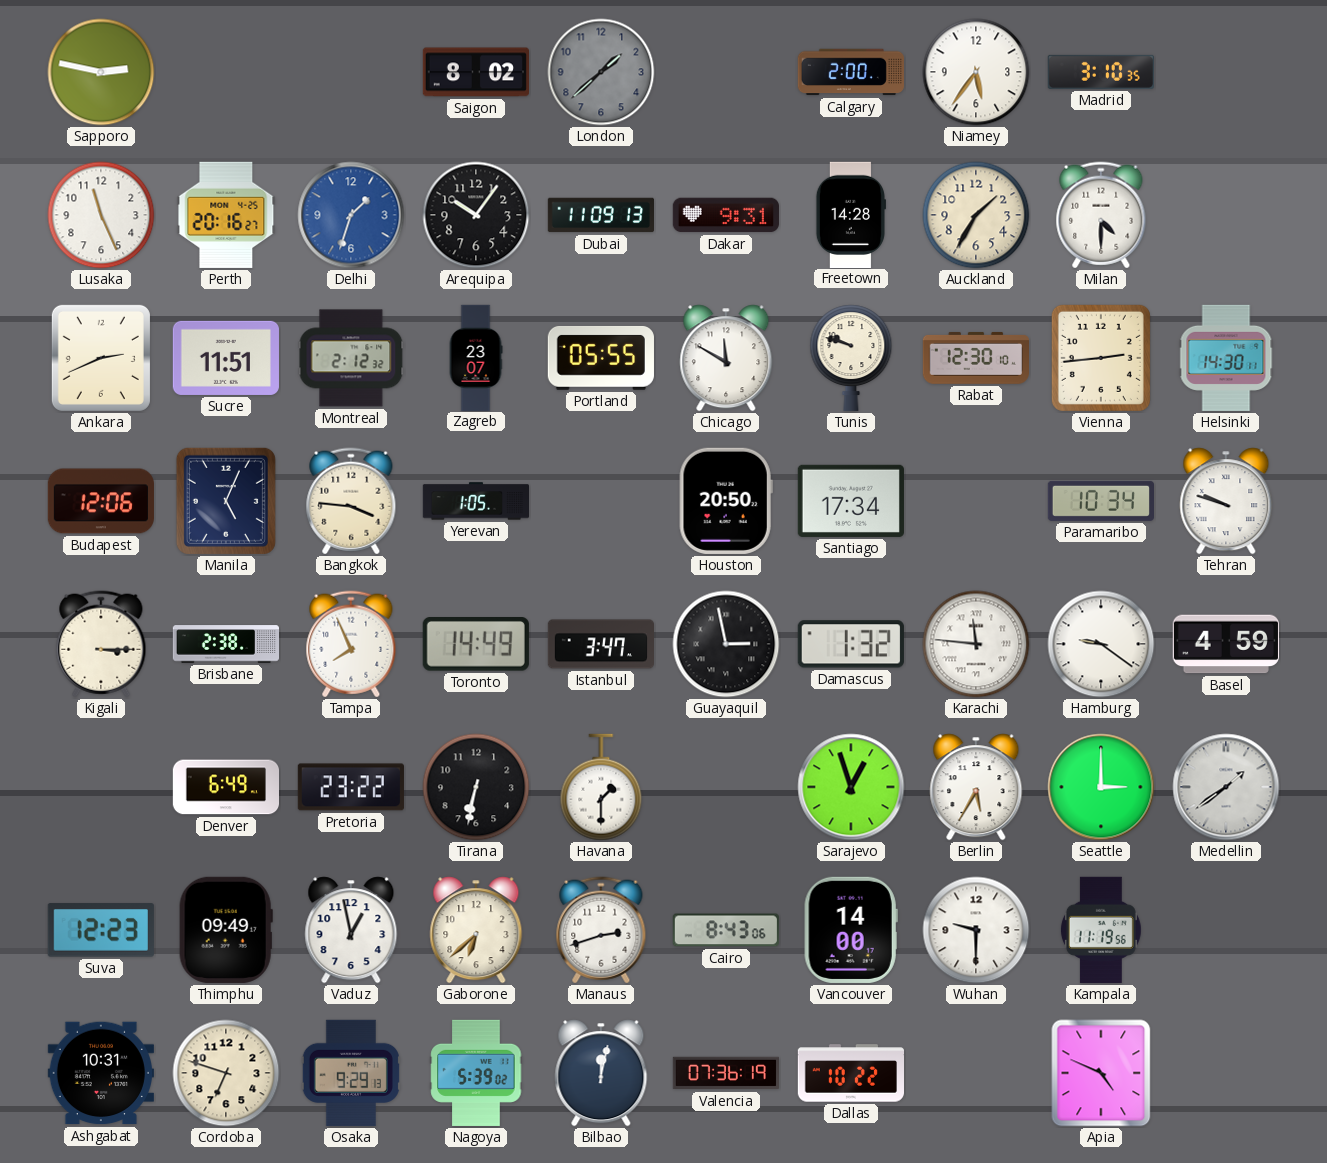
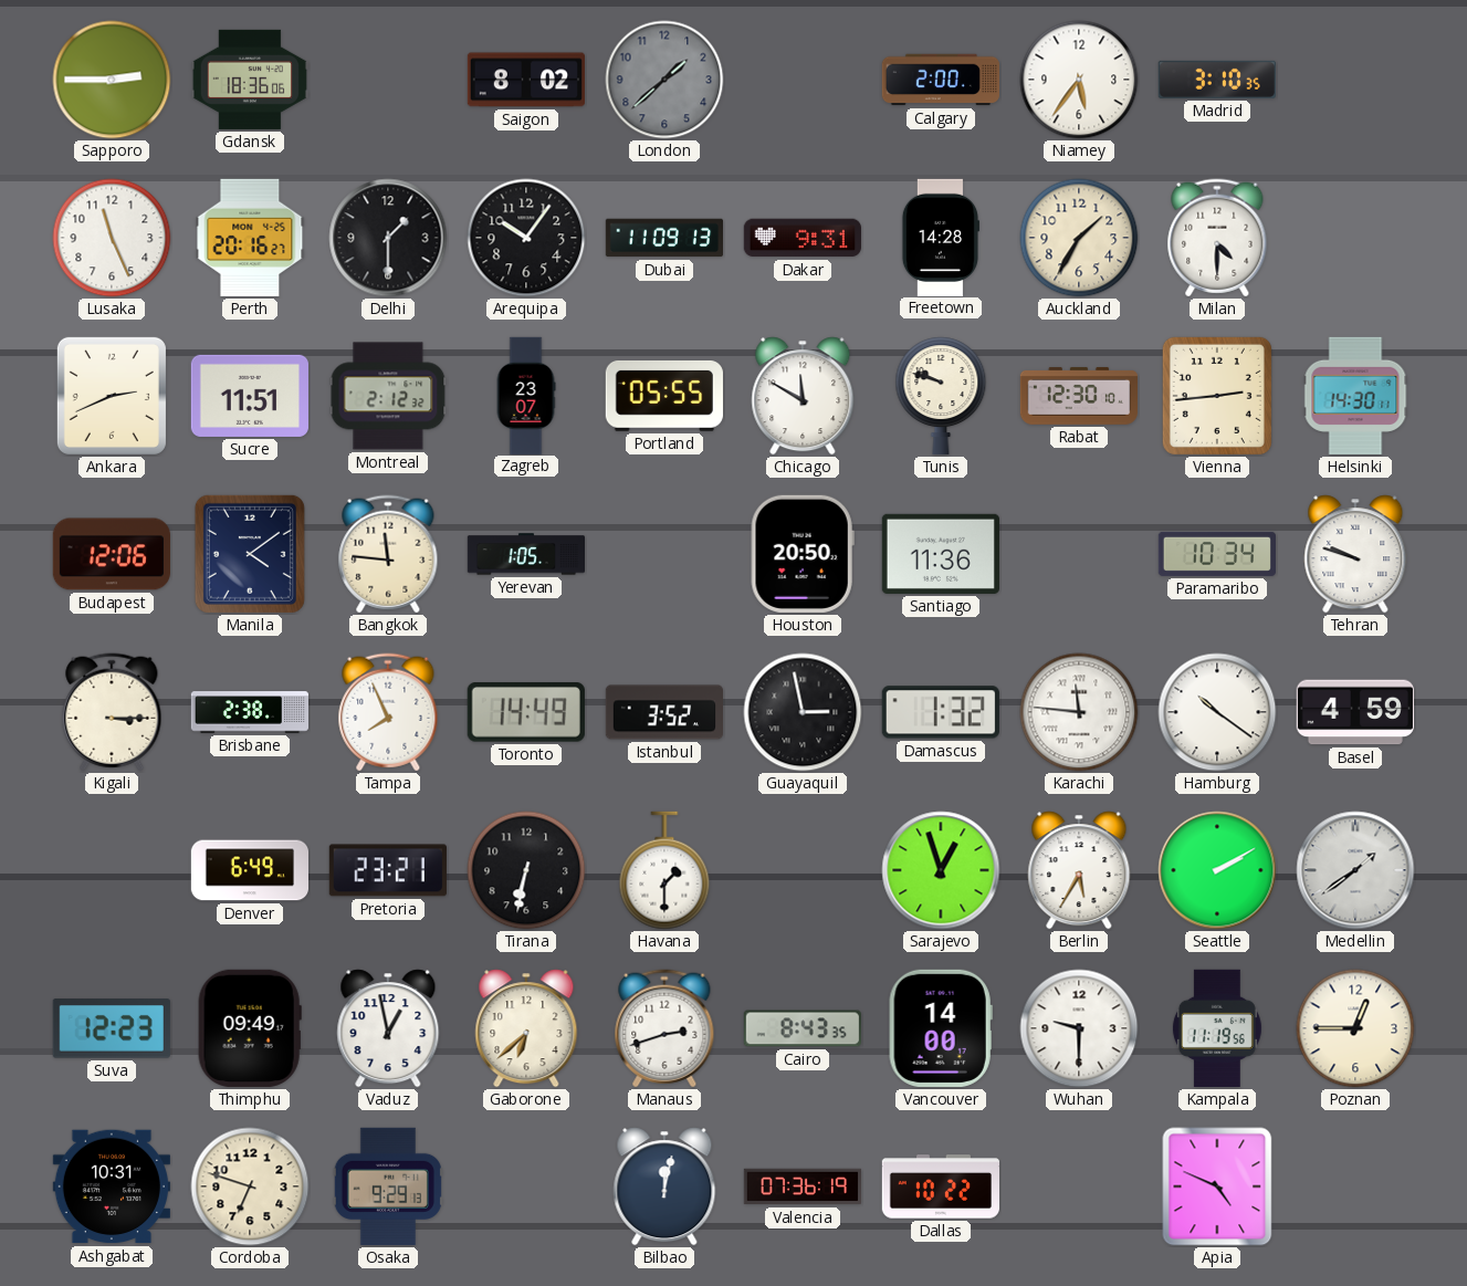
Sapporo: 2:47 -> 2:45
Gdansk: none -> 18:36
Delhi: 1:33 -> 1:30
Delhi dial: blue -> black
Manila: 5:04 -> 4:09
Bangkok: 3:46 -> 11:46
Santiago: 17:34 -> 11:36
Istanbul: 3:47 -> 3:52
Hamburg: 9:21 -> 10:21
Pretoria: 23:22 -> 23:21
Seattle: 3:00 -> 2:10
Cairo: 8:43:06 -> 8:43:35
Poznan: none -> 12:45
Nagoya: 5:39 -> none
